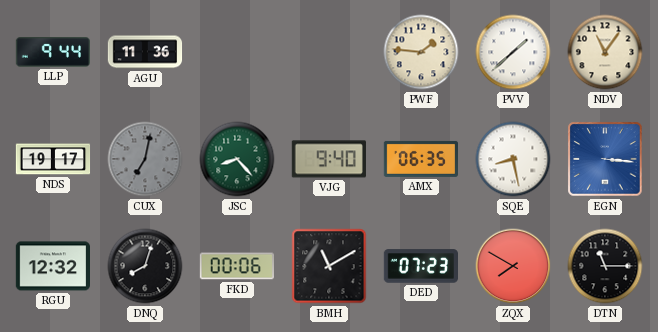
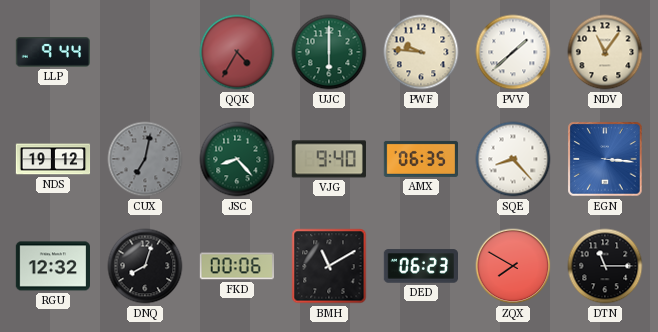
AGU: 11:36 -> none
QQK: none -> 4:35
UJC: none -> 6:00
PWF: 1:46 -> 9:46
NDS: 19:17 -> 19:12
SQE: 8:28 -> 8:23
DED: 07:23 -> 06:23
